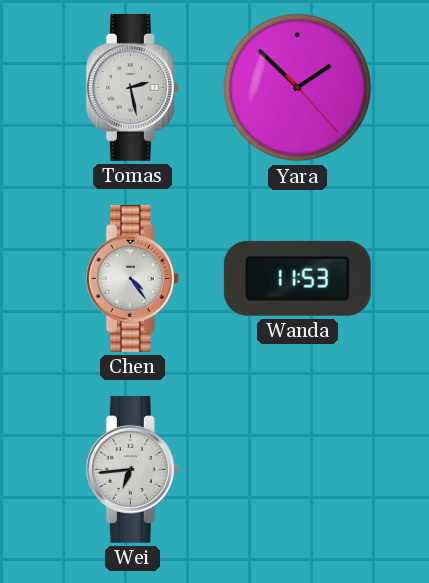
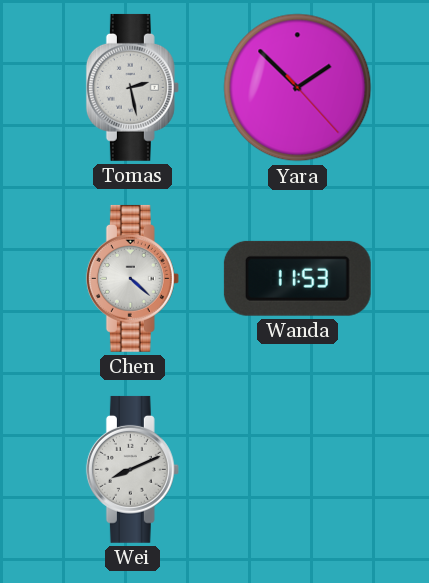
Chen: 4:24 -> 4:22
Wei: 6:44 -> 8:11
